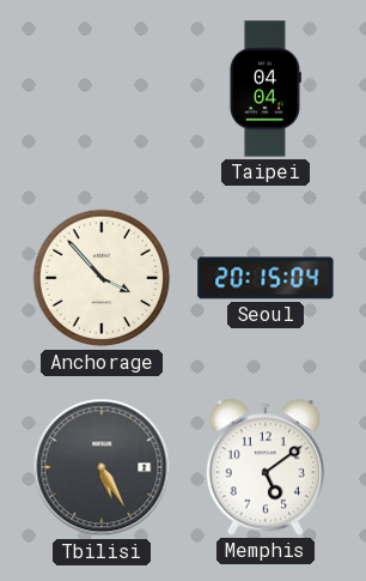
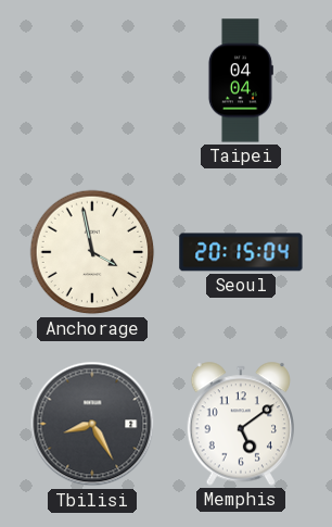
Anchorage: 3:53 -> 3:58
Tbilisi: 5:25 -> 8:25
